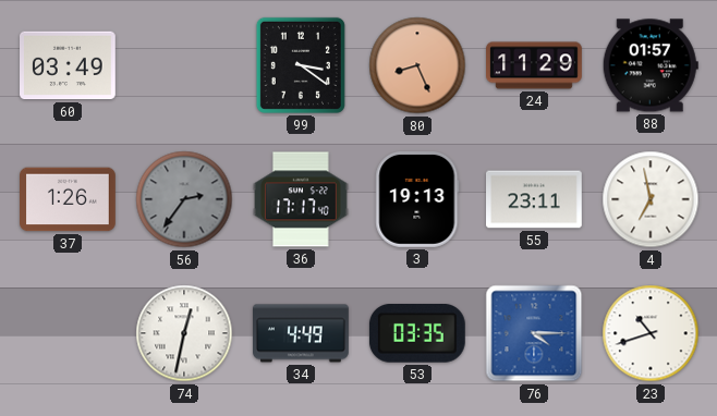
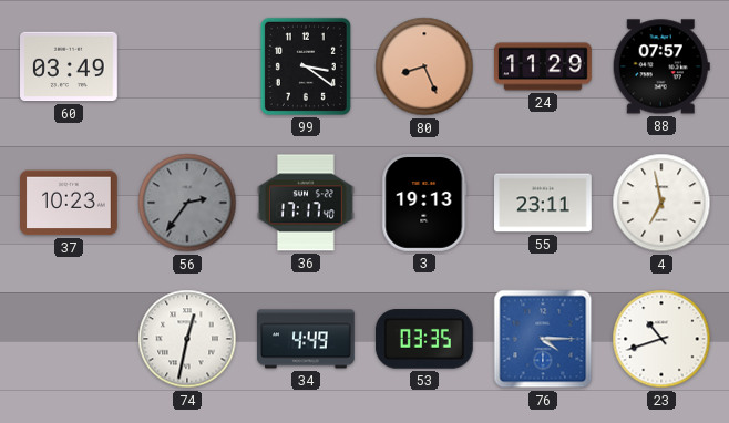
88: 01:57 -> 07:57
37: 1:26 -> 10:23
